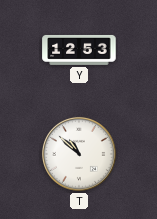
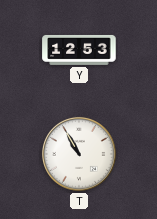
T: 10:52 -> 10:55
